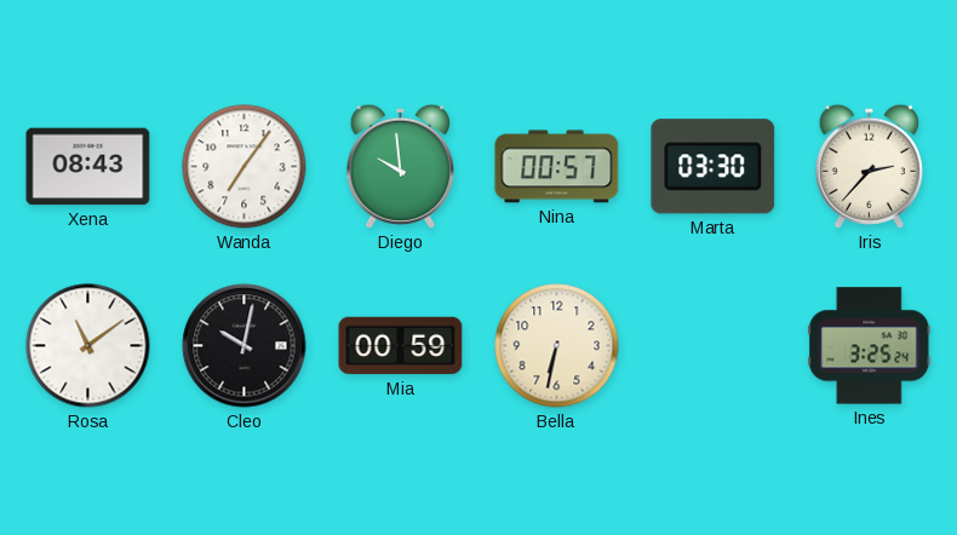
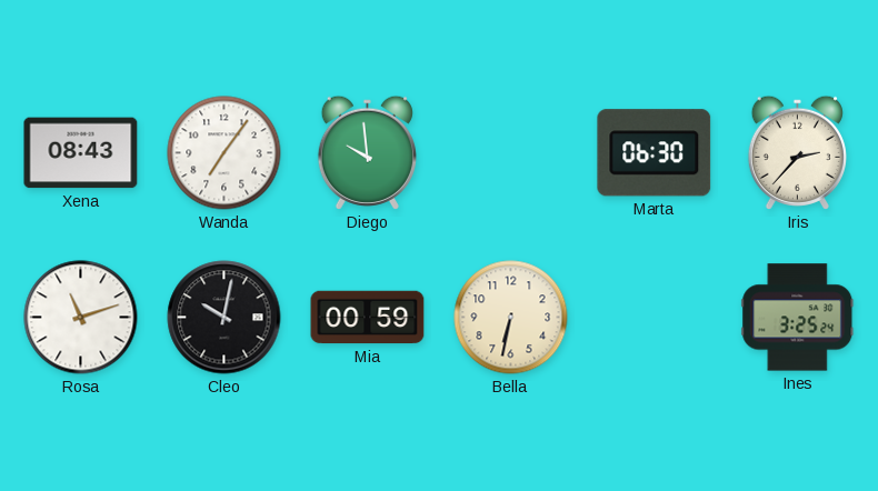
Nina: 00:57 -> none
Marta: 03:30 -> 06:30
Rosa: 11:09 -> 11:12
